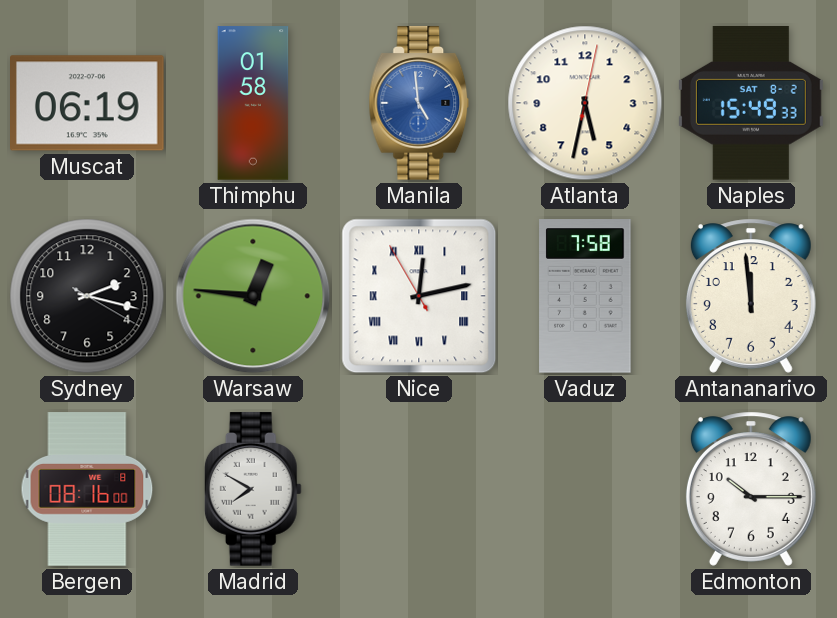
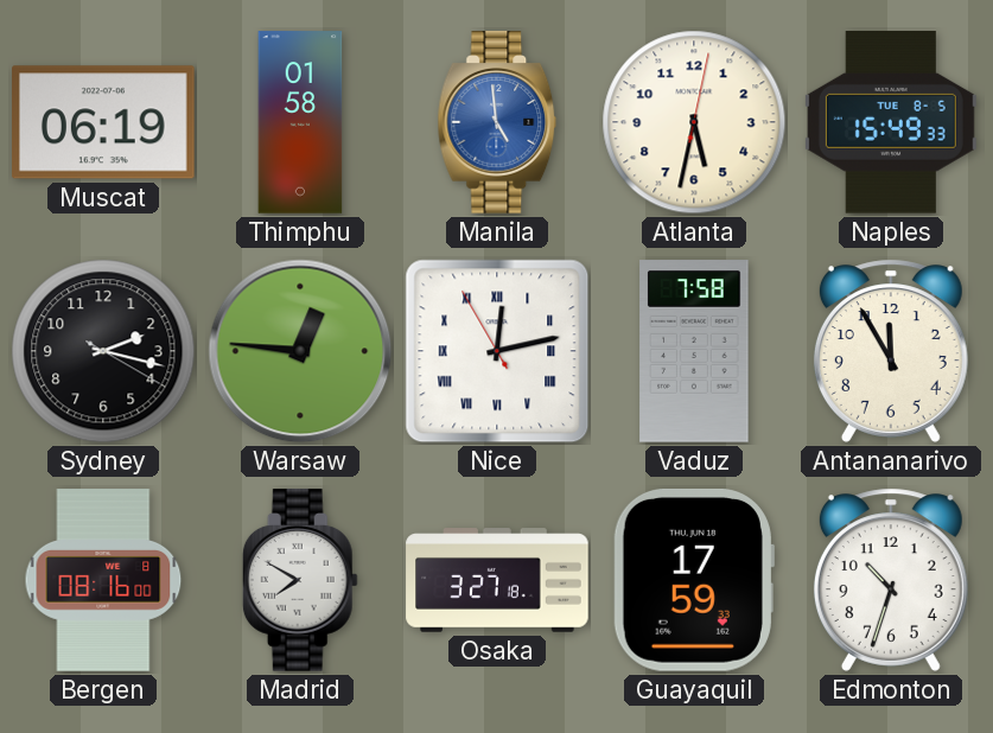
Naples date: SAT 8-2 -> TUE 8-5
Antananarivo: 11:59 -> 11:55
Osaka: none -> 3:27
Guayaquil: none -> 17:59
Edmonton: 10:15 -> 10:33
